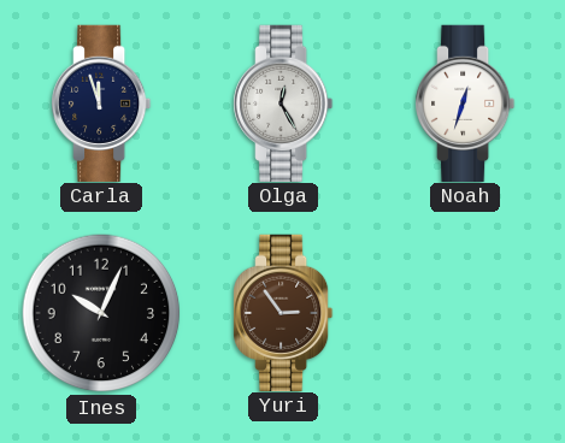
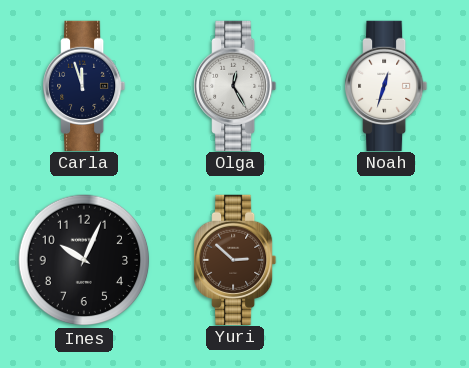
Yuri: 2:54 -> 2:52
